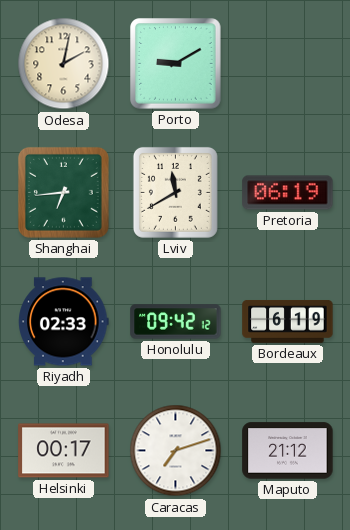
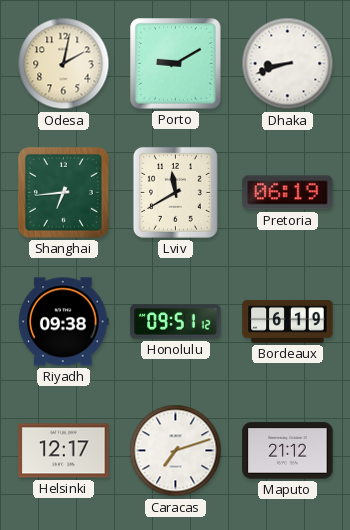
Dhaka: none -> 8:42
Riyadh: 02:33 -> 09:38
Honolulu: 09:42 -> 09:51
Helsinki: 00:17 -> 12:17
